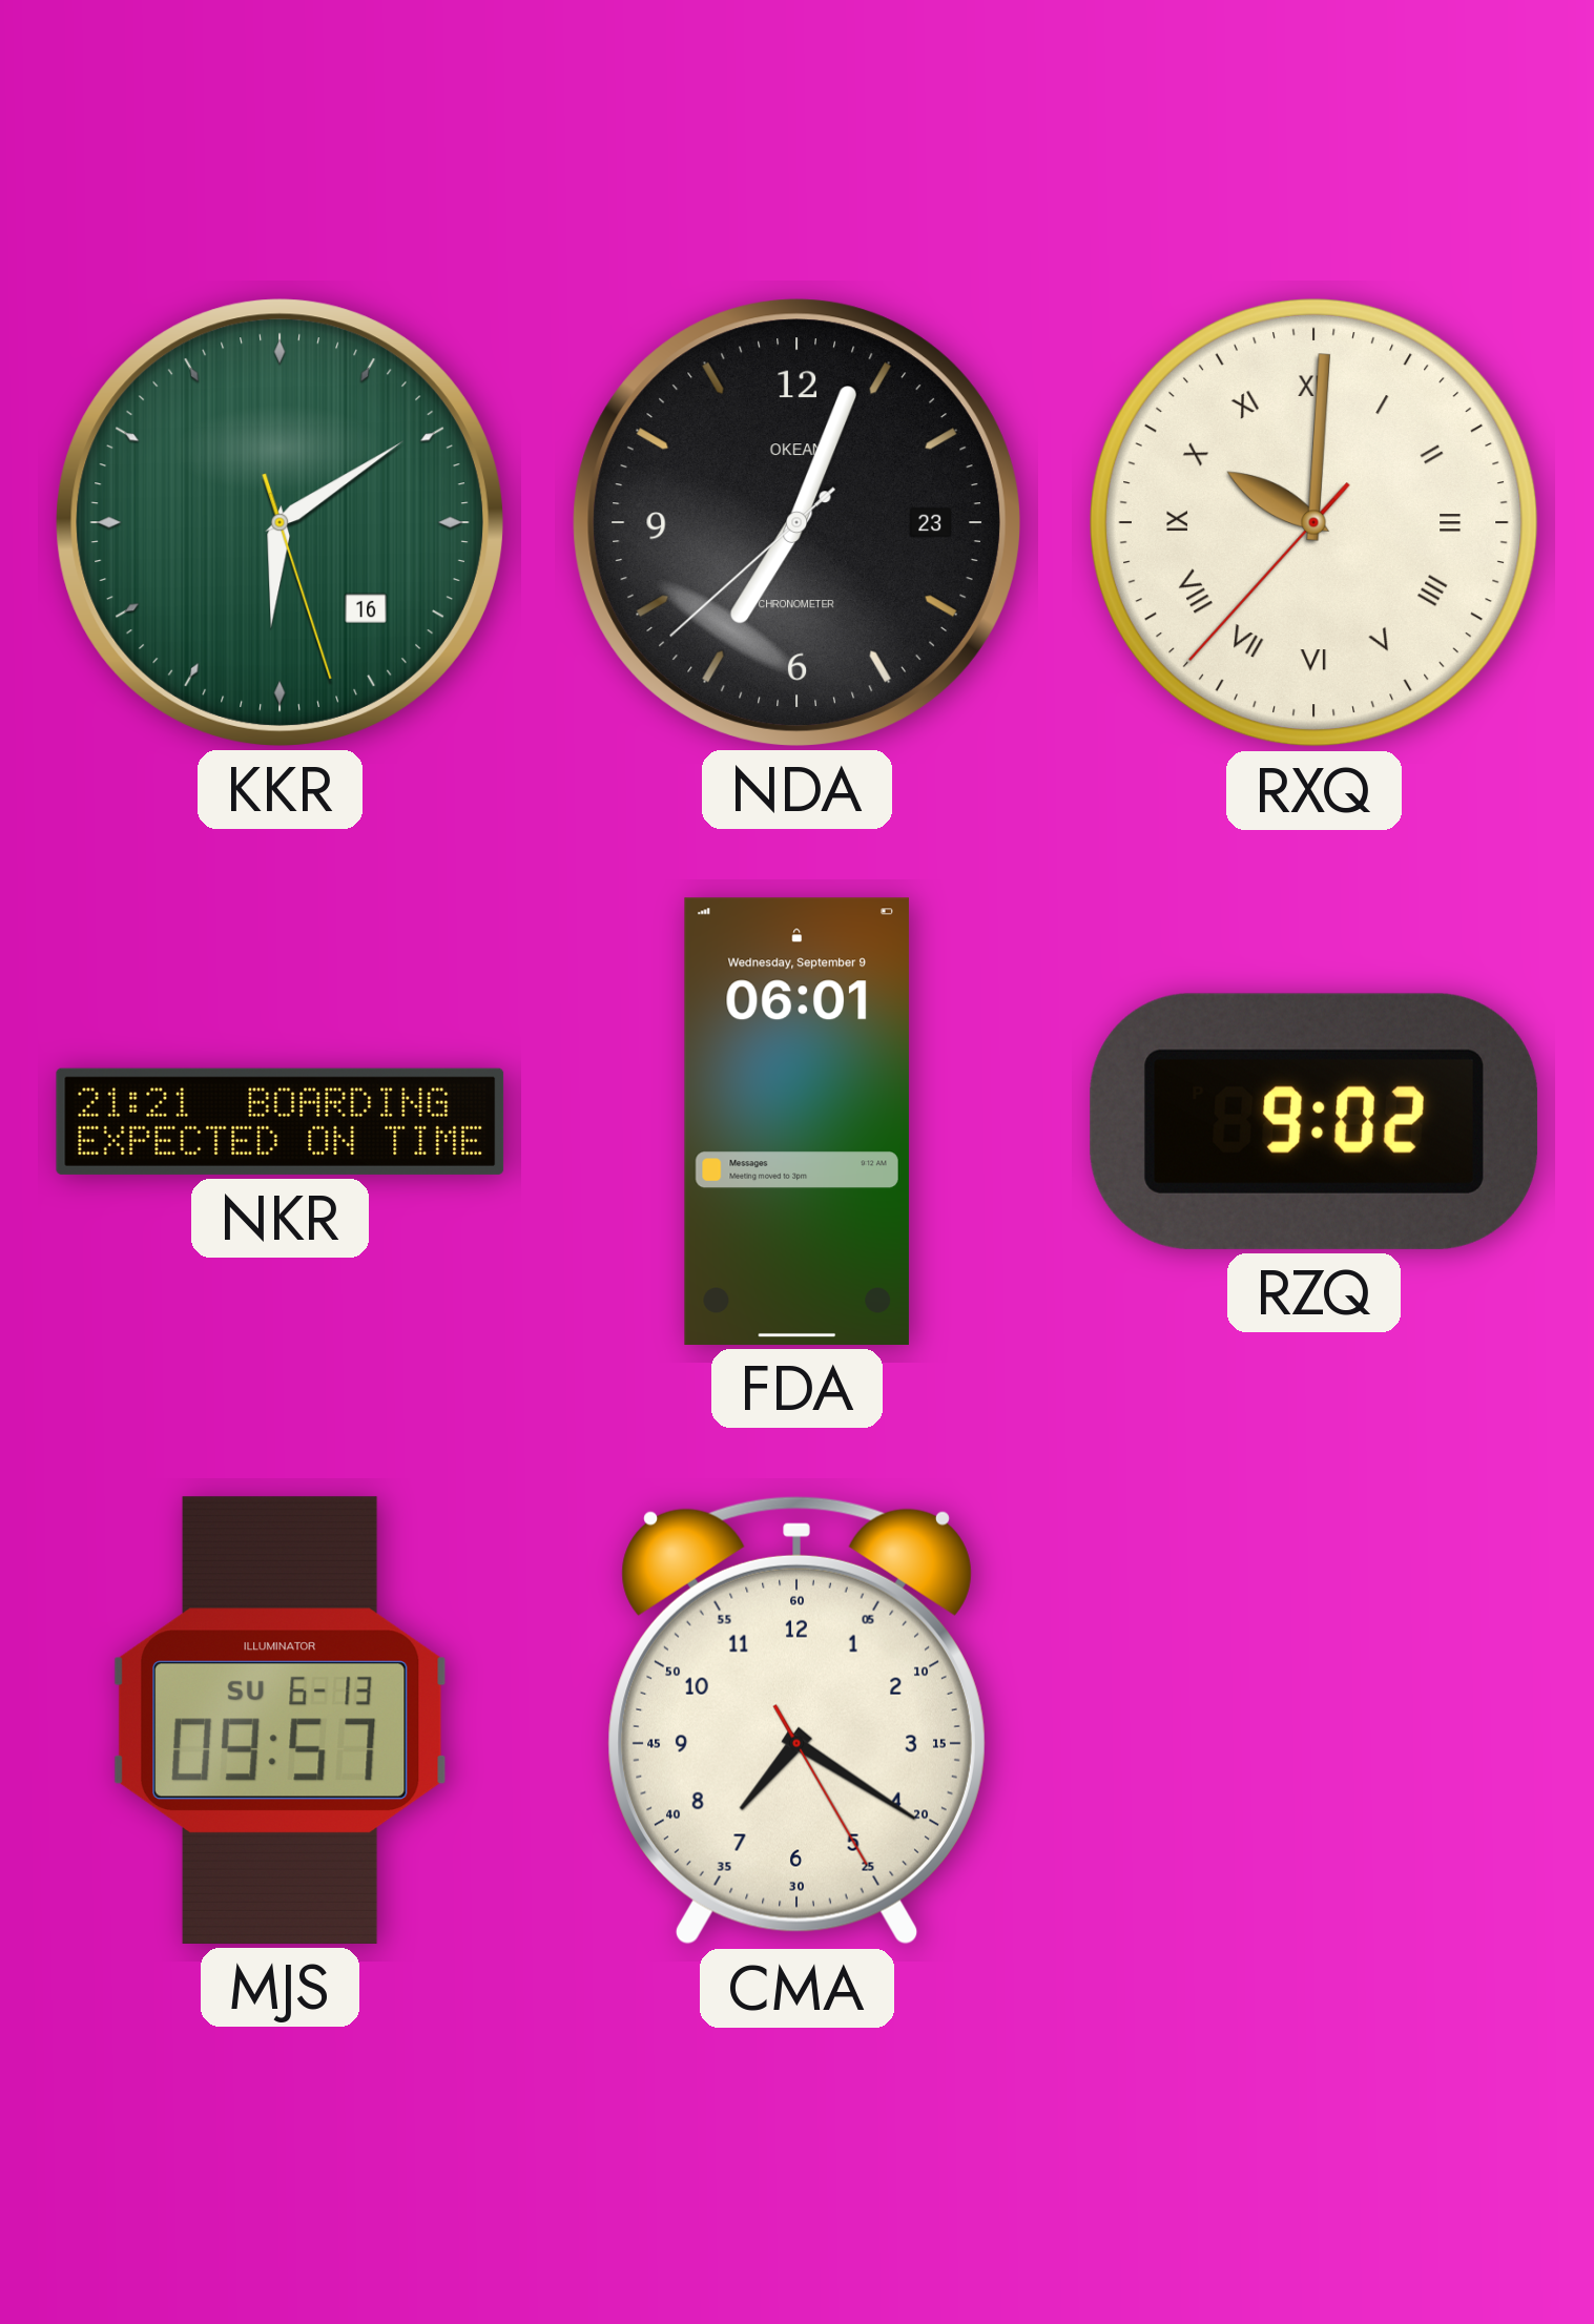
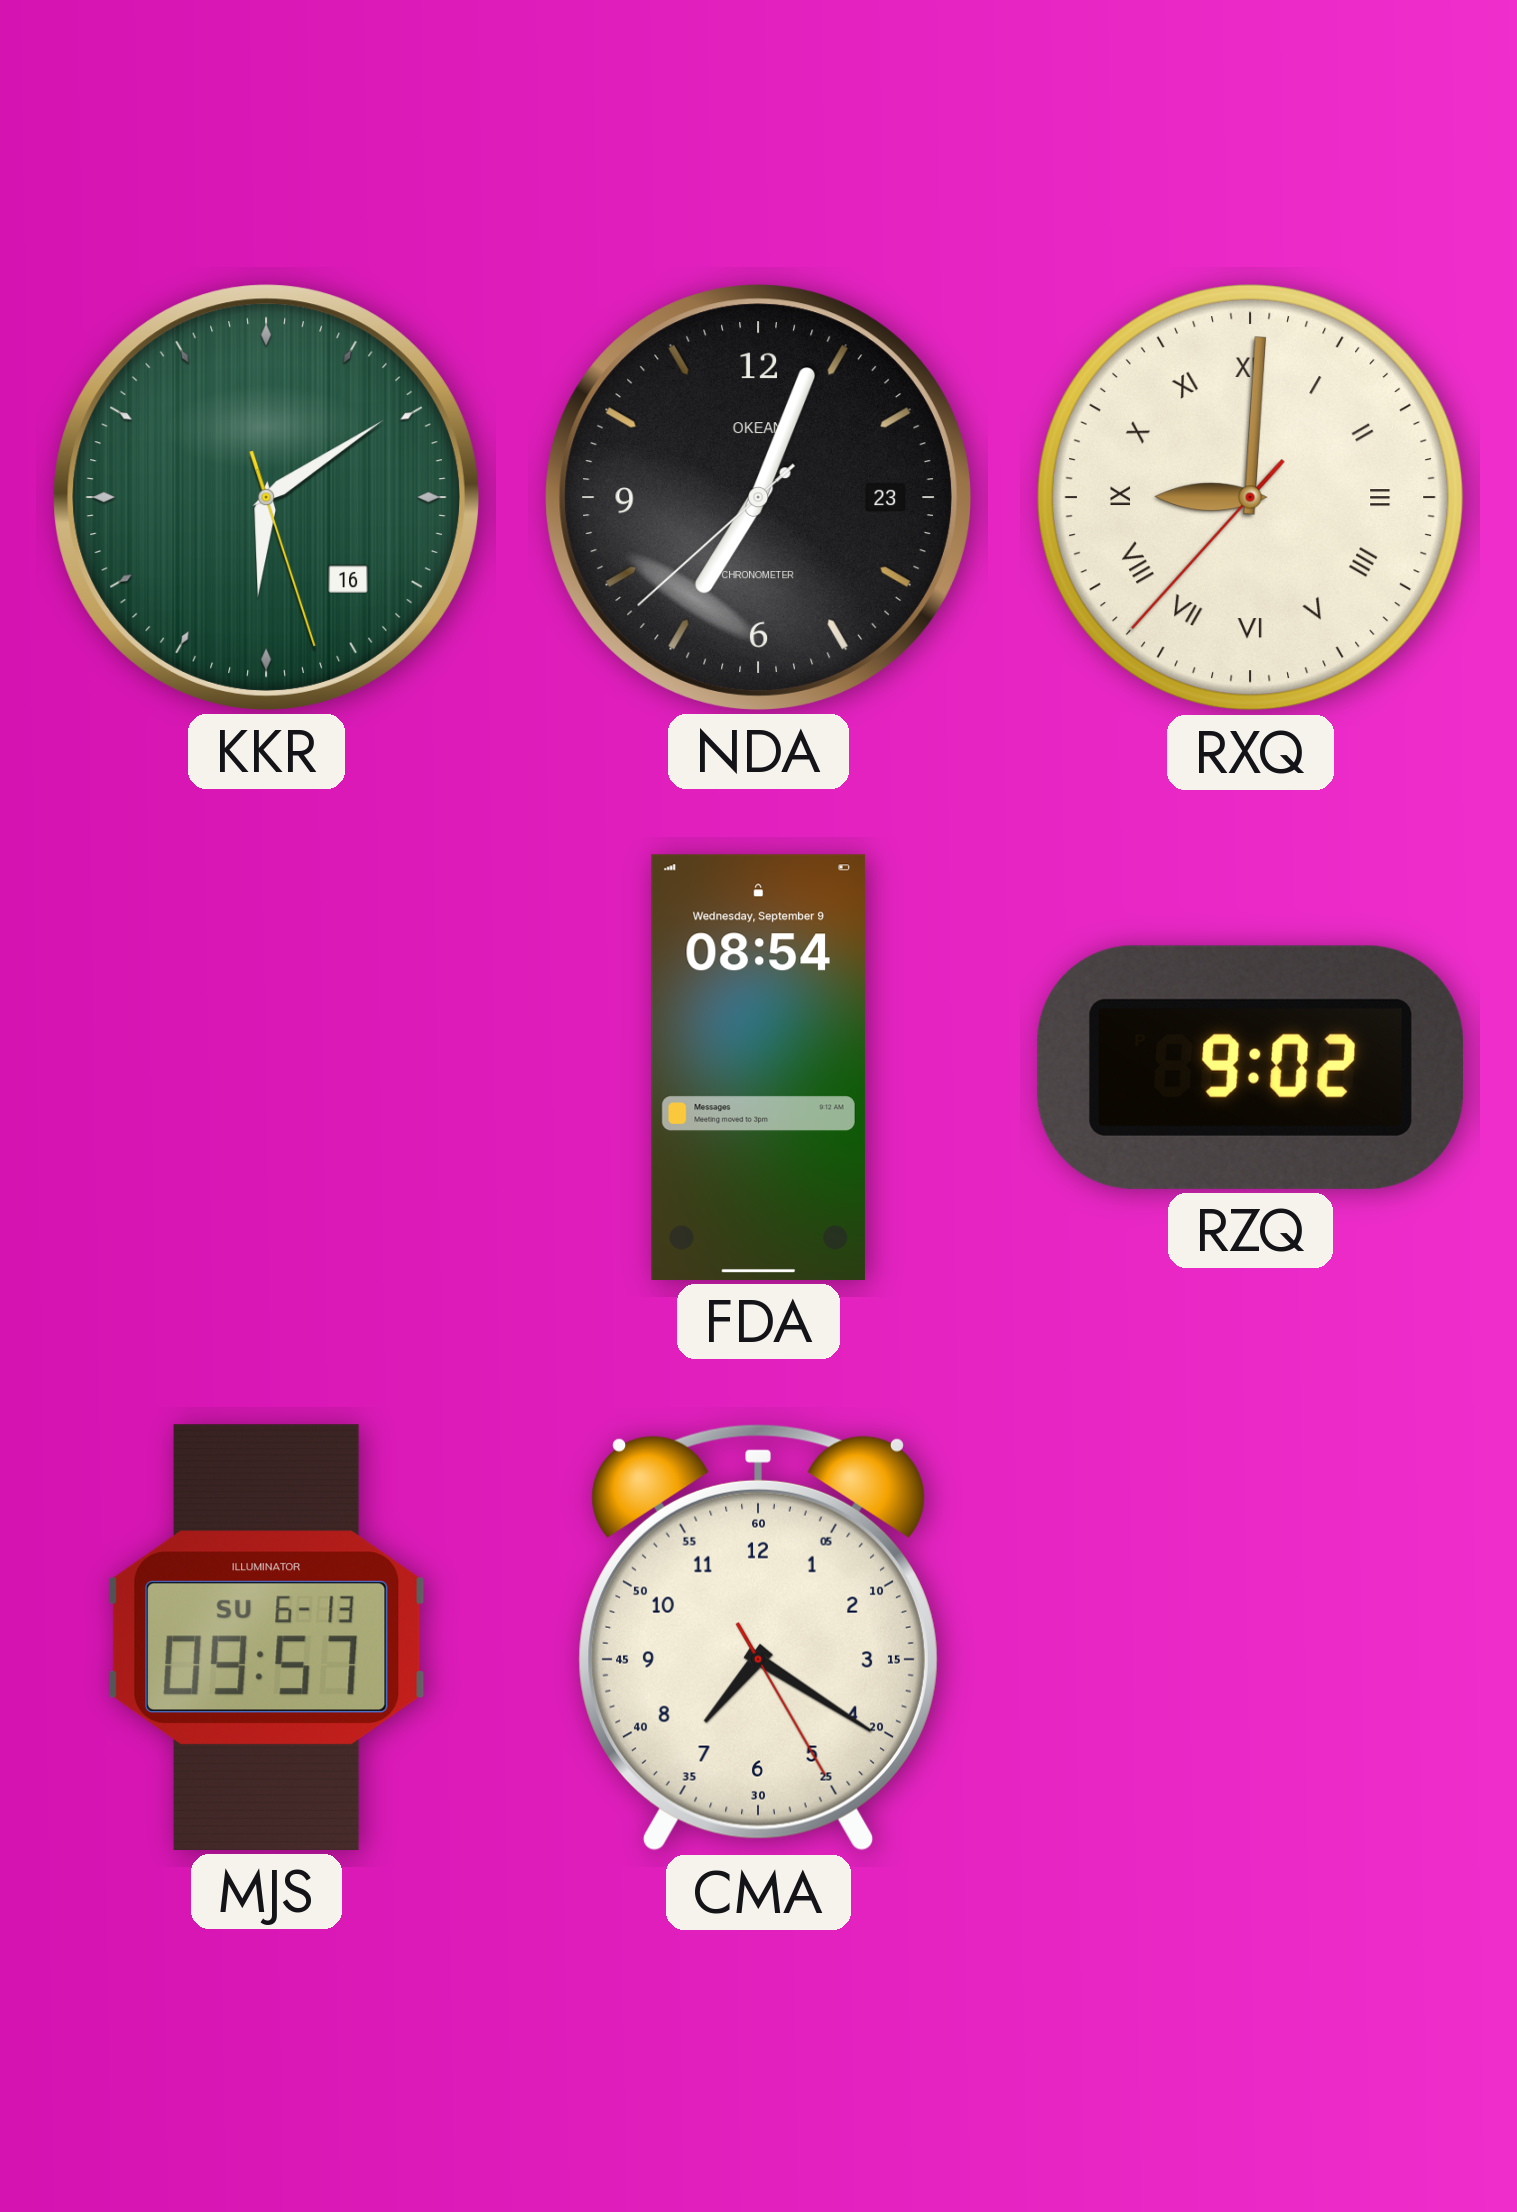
RXQ: 10:00 -> 9:00
NKR: 21:21 -> none
FDA: 06:01 -> 08:54
